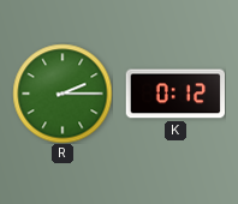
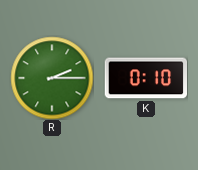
K: 0:12 -> 0:10
